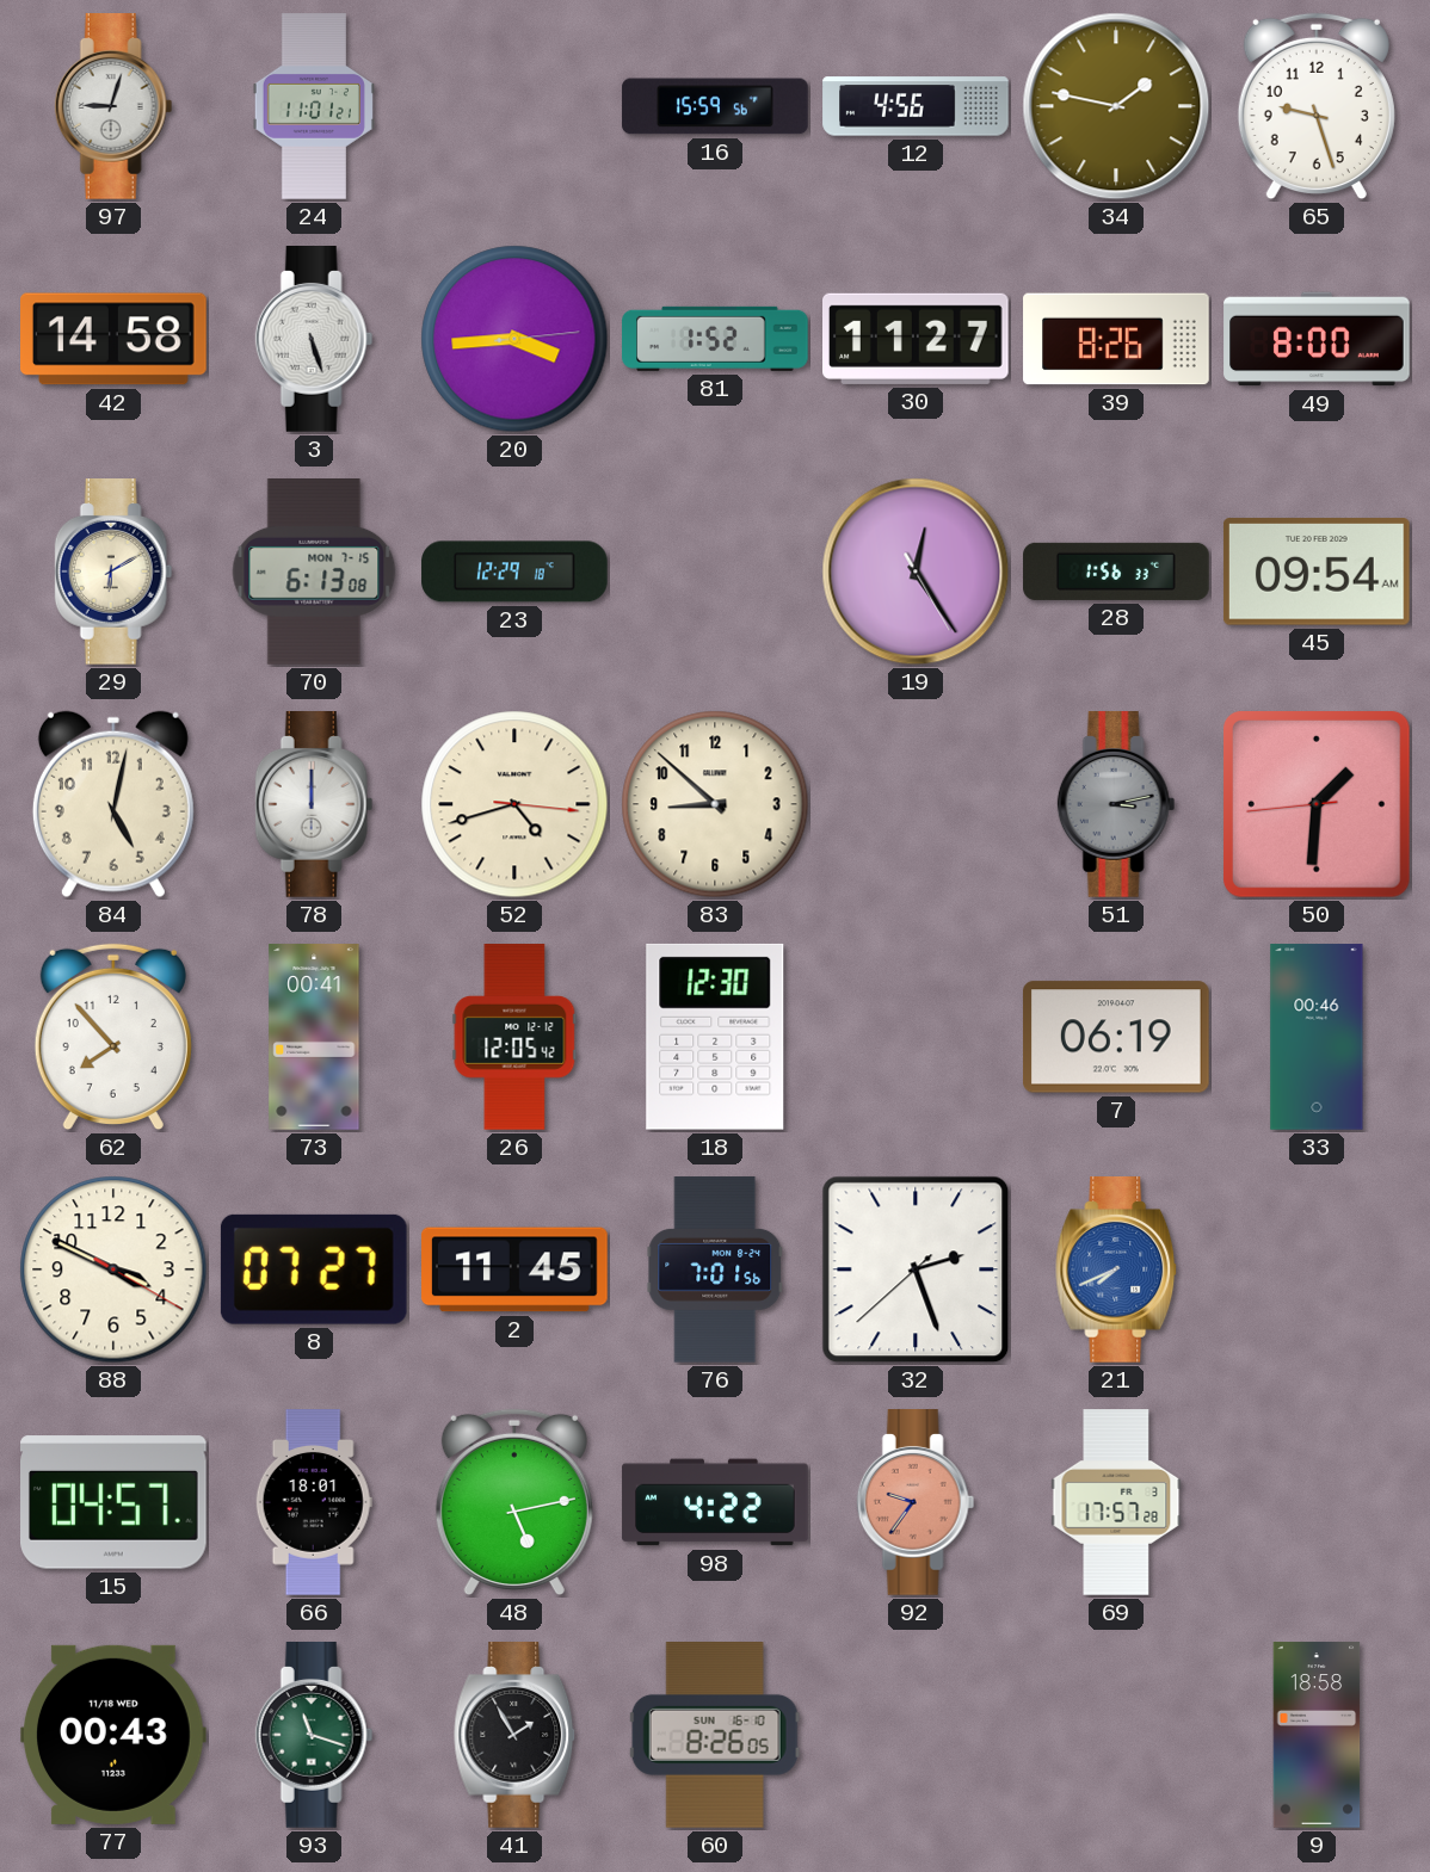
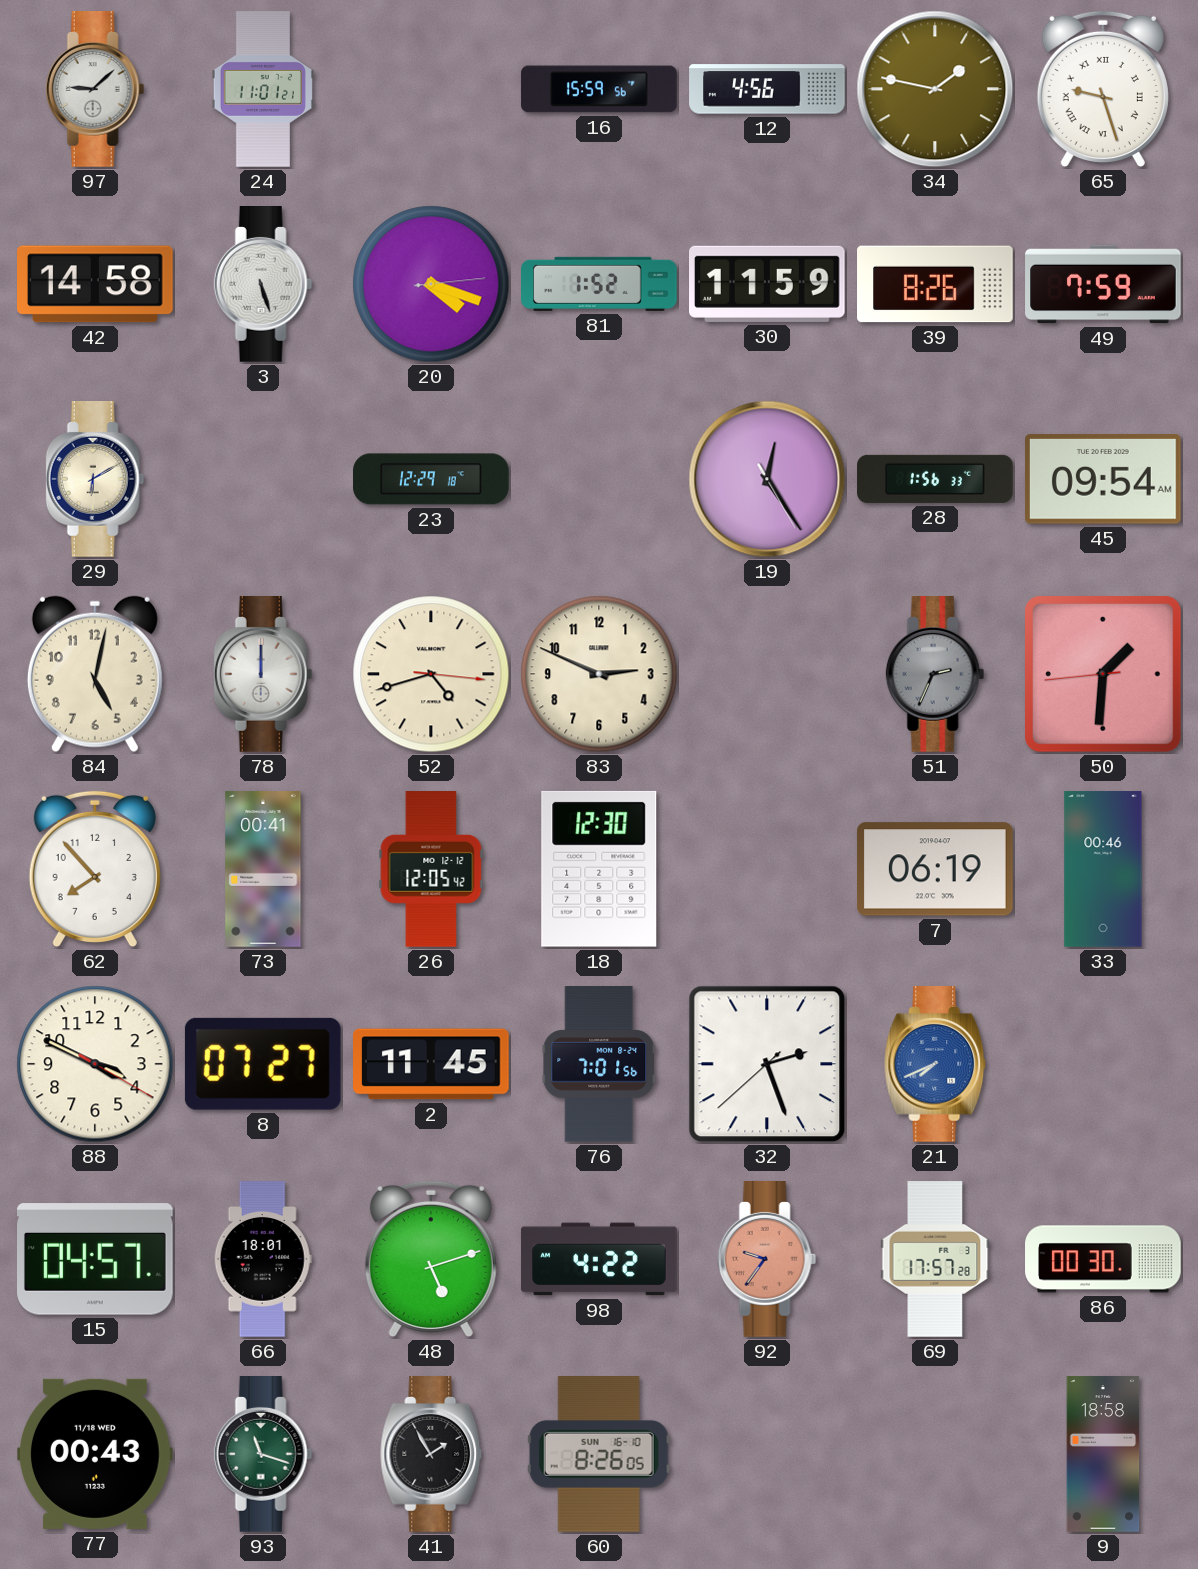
97: 9:03 -> 9:08
65 numerals: Arabic -> Roman
20: 3:44 -> 4:18
30: 11:27 -> 11:59
49: 8:00 -> 7:59
70: 6:13 -> none
83: 8:52 -> 2:49
51: 3:13 -> 2:34
48: 5:13 -> 5:12
86: none -> 00:30
